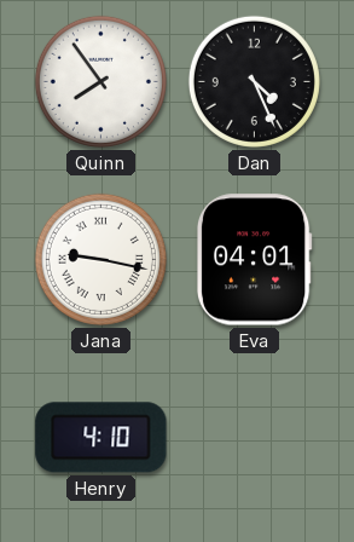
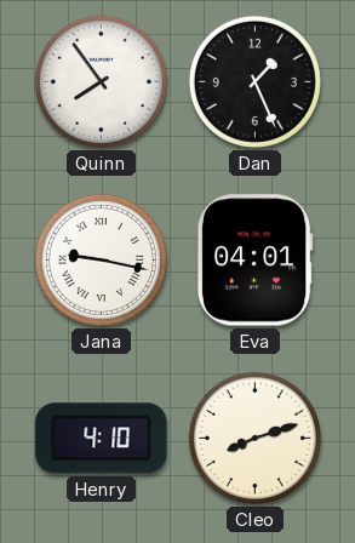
Dan: 4:26 -> 1:26
Cleo: none -> 8:12
